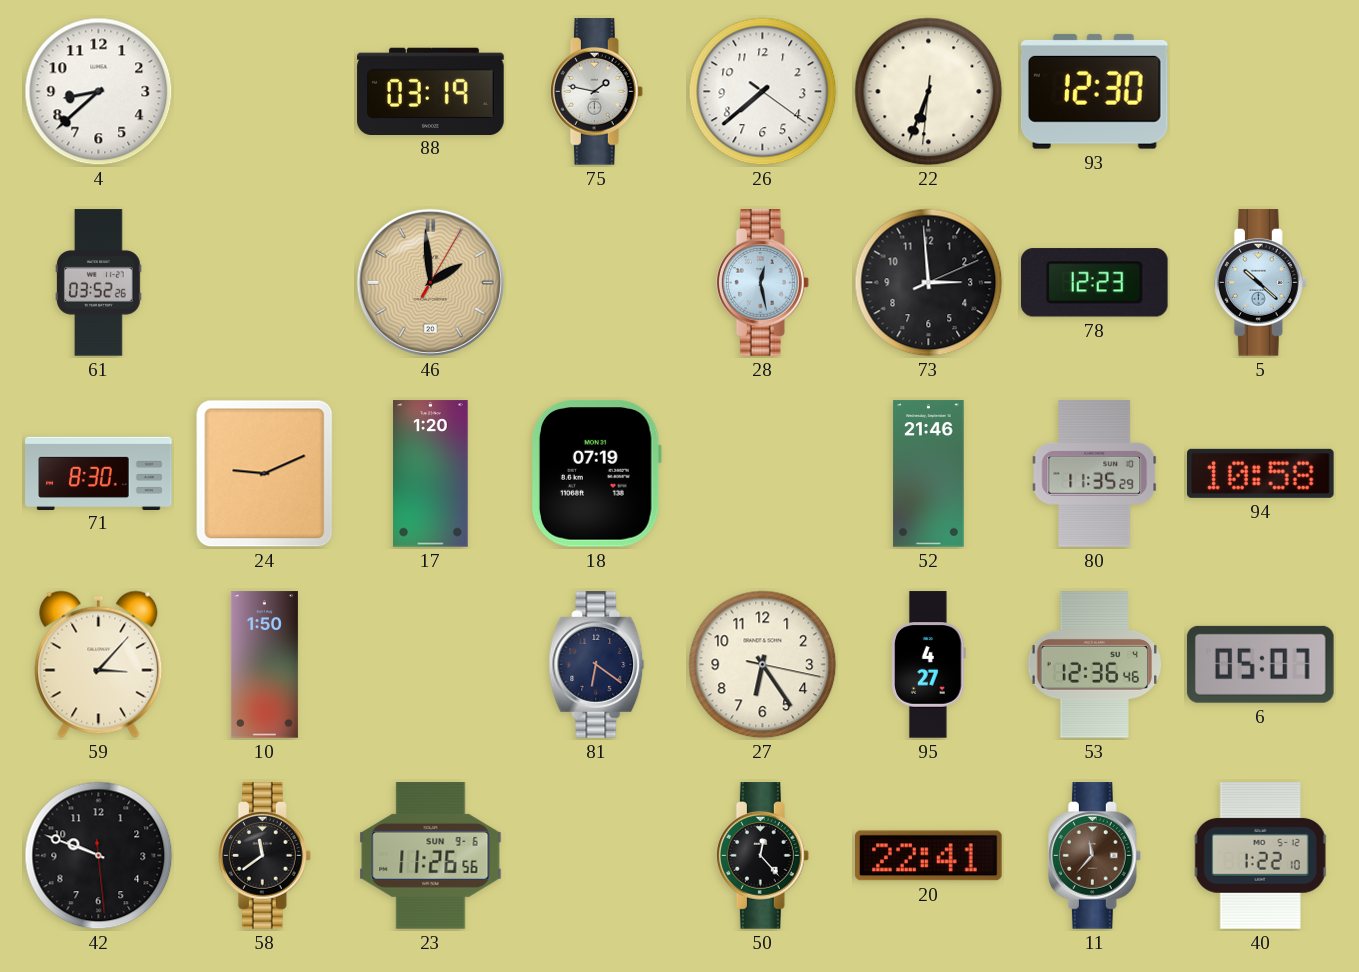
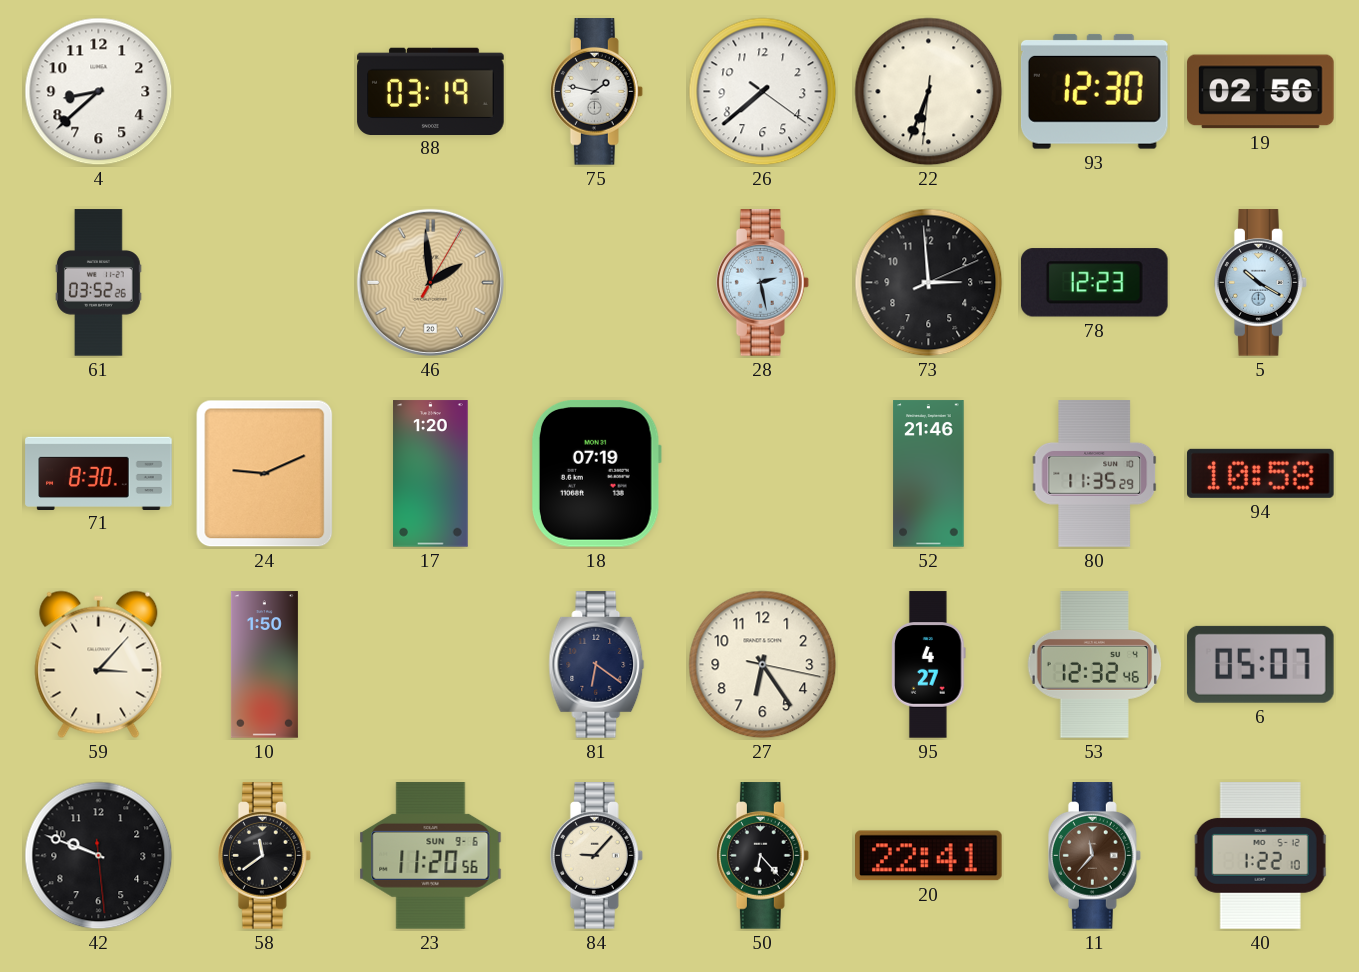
19: none -> 02:56
28: 12:28 -> 2:28
5: 10:22 -> 10:20
53: 12:36 -> 12:32
23: 11:26 -> 11:20
84: none -> 9:07
50: 12:23 -> 6:23
